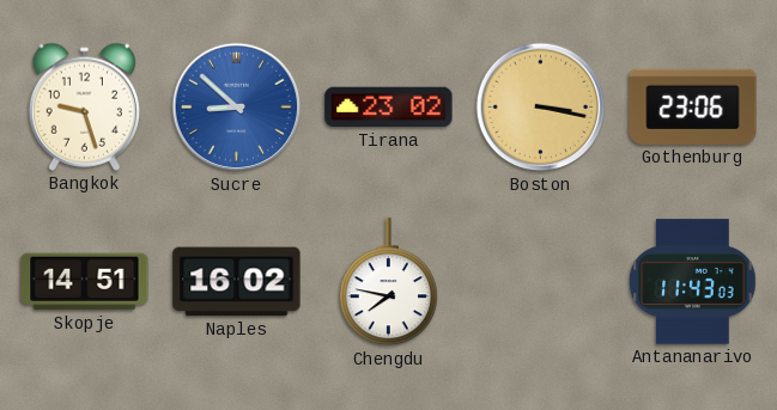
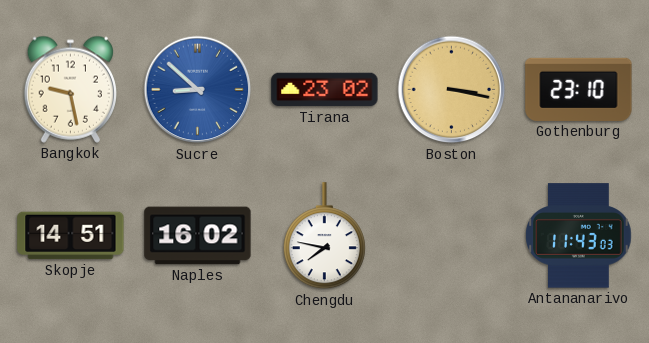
Bangkok: 9:27 -> 9:28
Gothenburg: 23:06 -> 23:10
